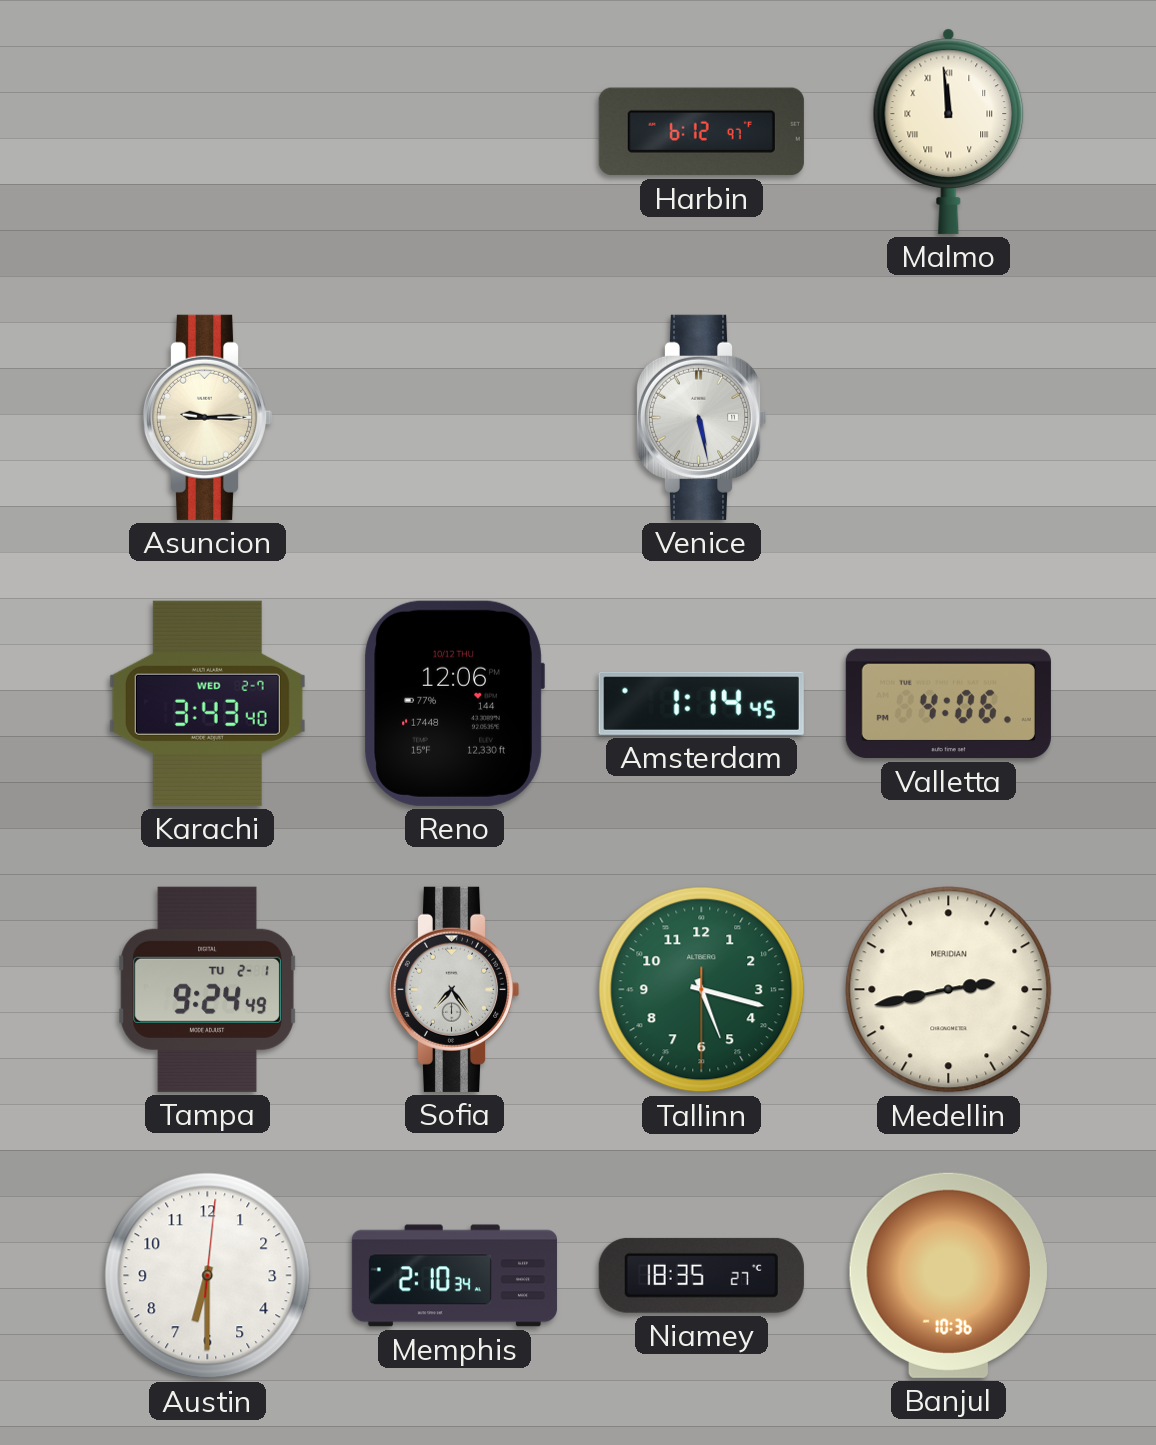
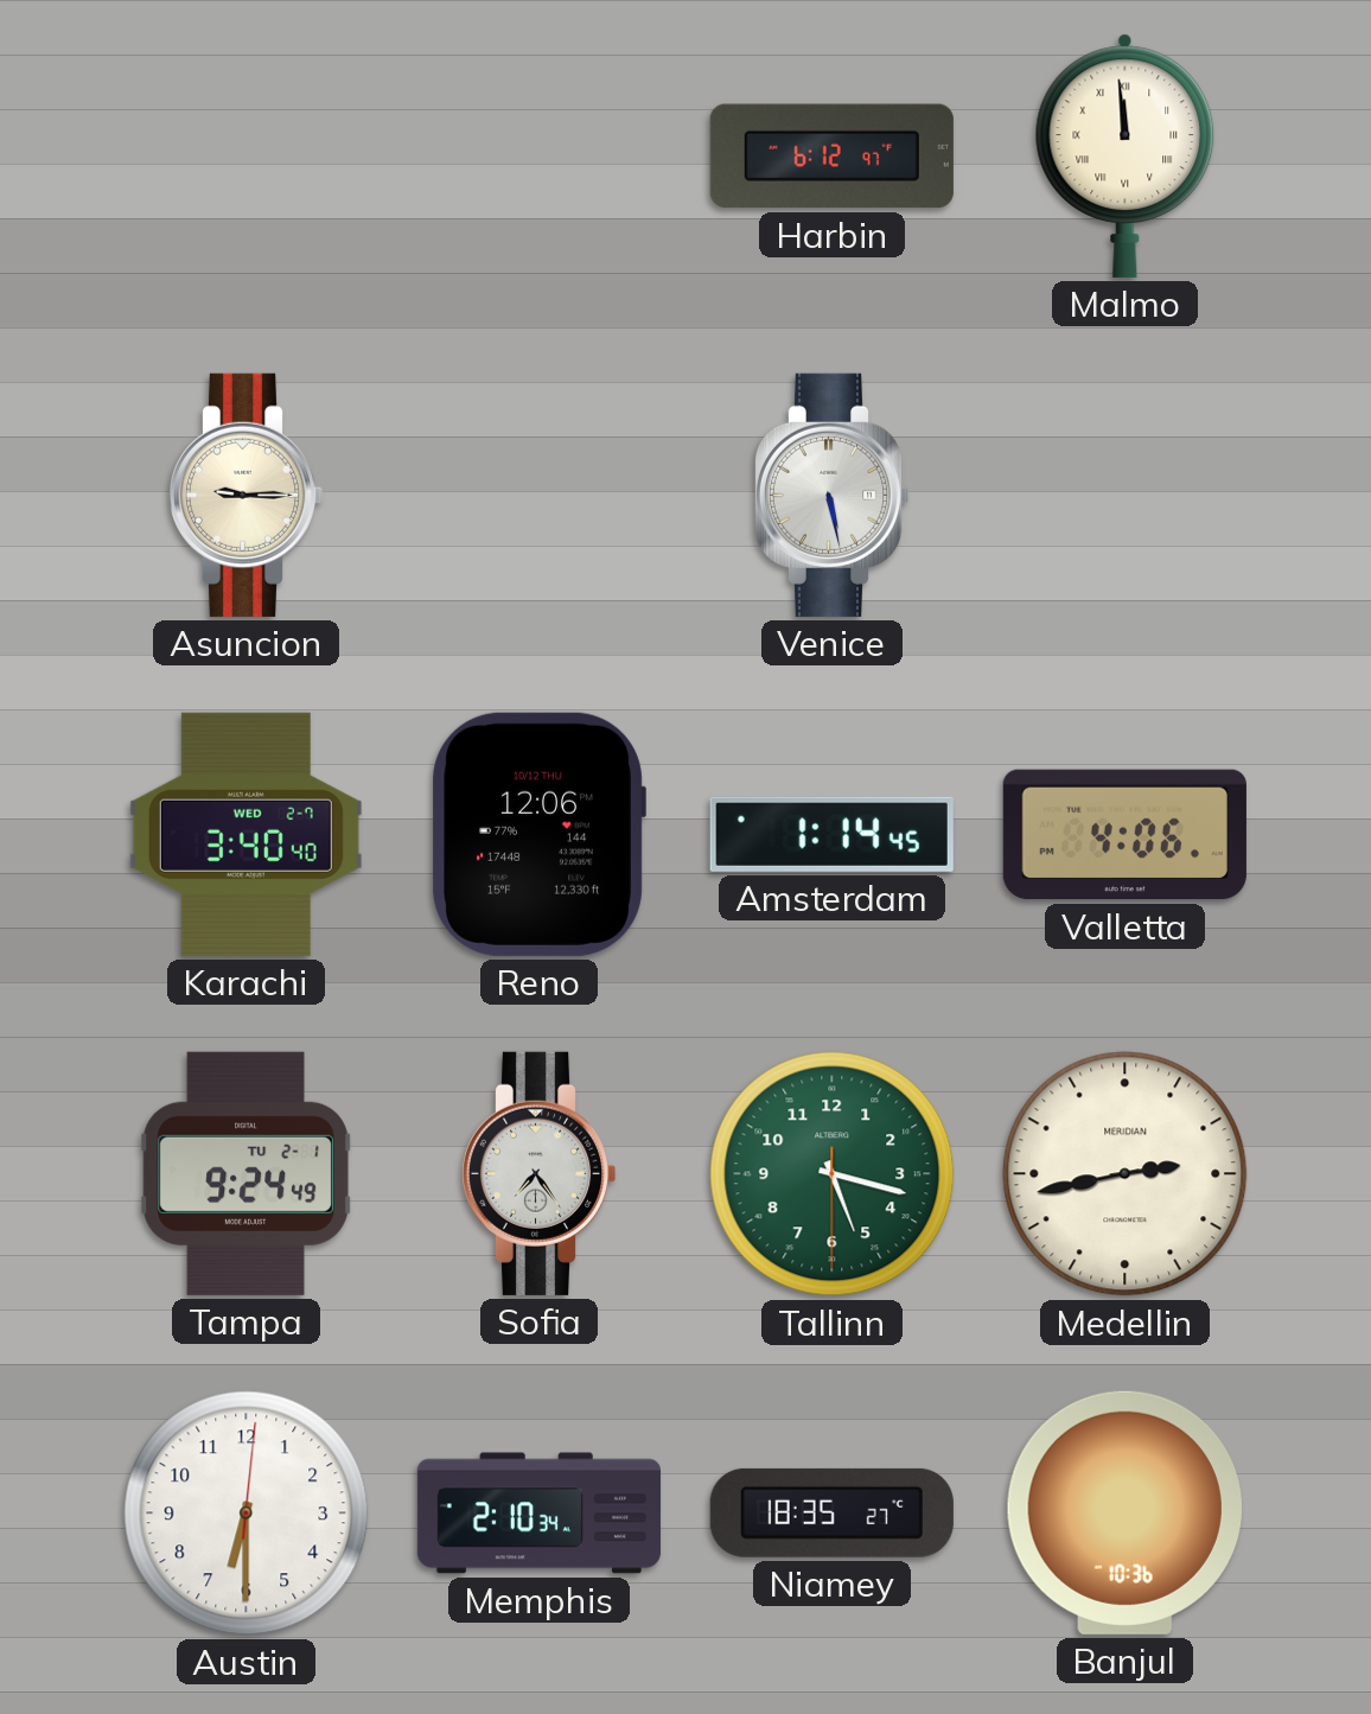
Karachi: 3:43 -> 3:40
